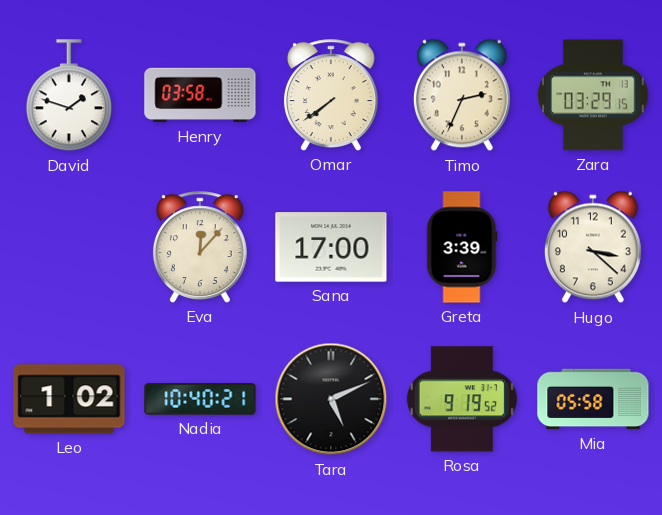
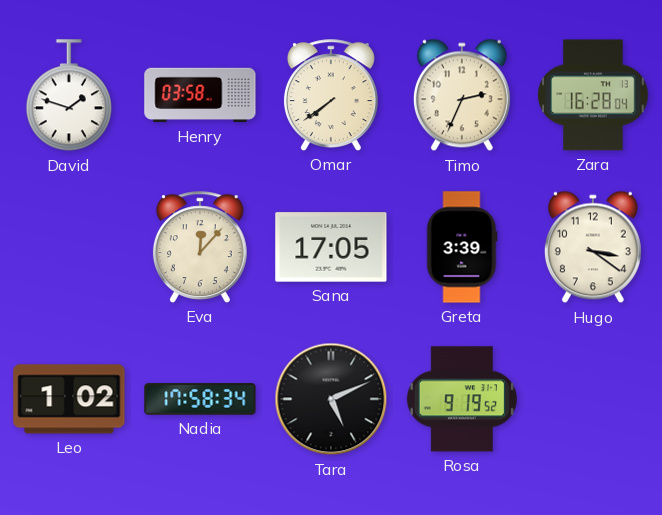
Zara: 03:29 -> 16:28
Sana: 17:00 -> 17:05
Hugo: 3:22 -> 3:21
Nadia: 10:40 -> 17:58
Mia: 05:58 -> none
